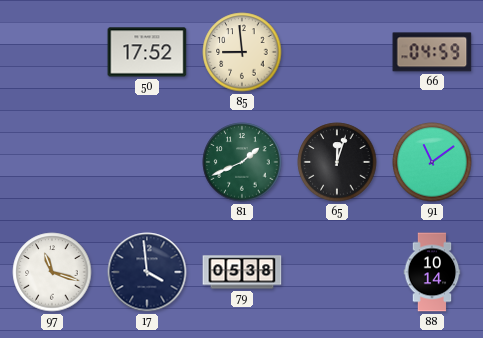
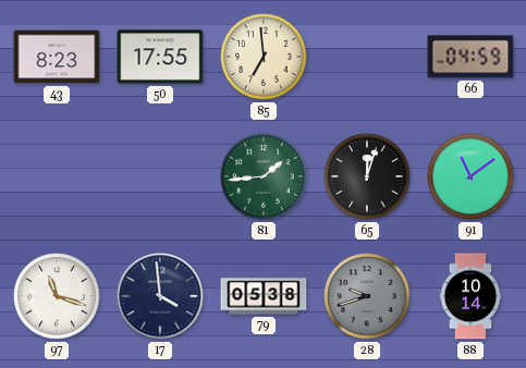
43: none -> 8:23
50: 17:52 -> 17:55
85: 8:59 -> 6:59
81: 1:41 -> 1:44
28: none -> 9:42
